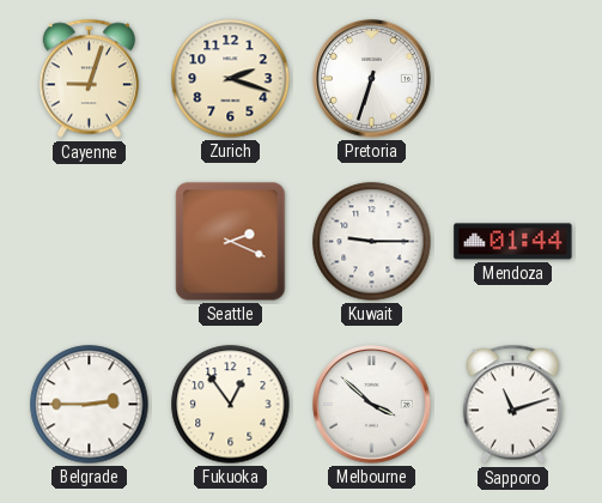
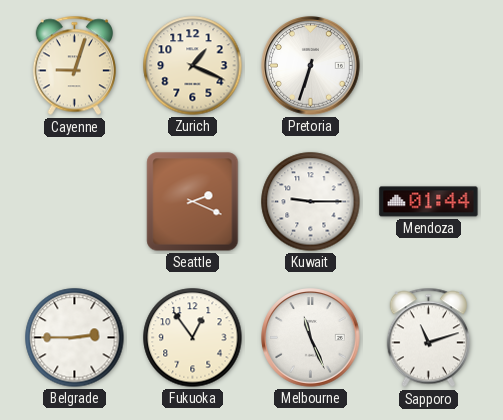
Zurich: 2:18 -> 1:19
Melbourne: 3:52 -> 11:26
